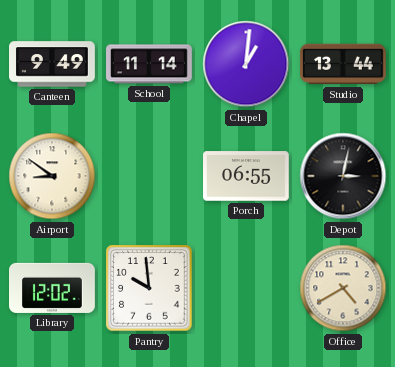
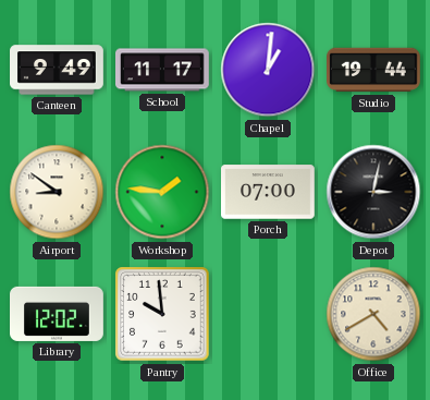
School: 11:14 -> 11:17
Studio: 13:44 -> 19:44
Workshop: none -> 1:46
Porch: 06:55 -> 07:00
